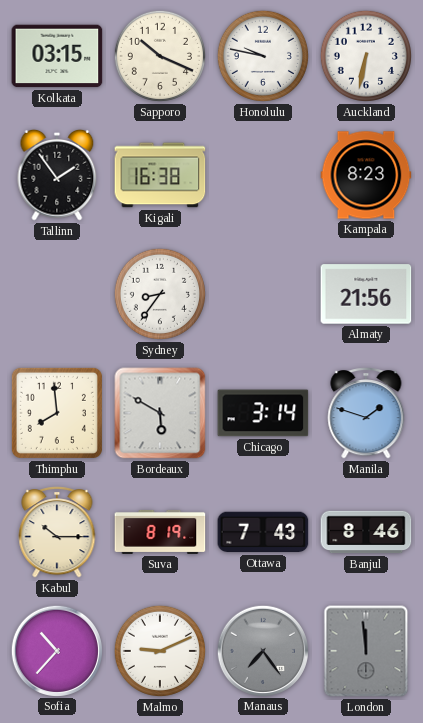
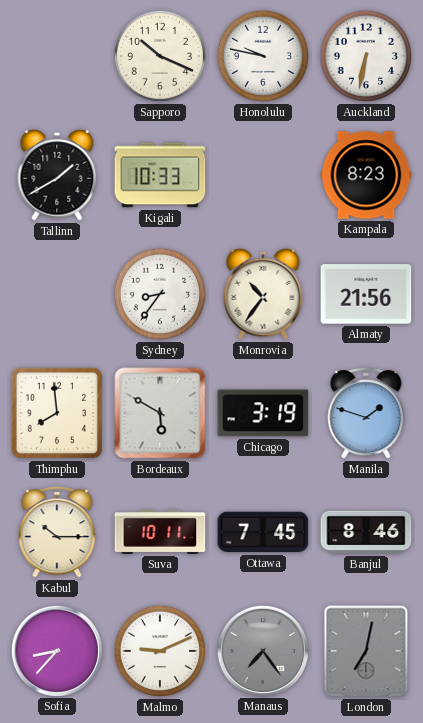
Kolkata: 03:15 -> none
Tallinn: 1:54 -> 1:40
Kigali: 16:38 -> 10:33
Monrovia: none -> 10:36
Chicago: 3:14 -> 3:19
Suva: 8:19 -> 10:11
Ottawa: 7:43 -> 7:45
Sofia: 10:37 -> 8:37
London: 11:59 -> 7:02
